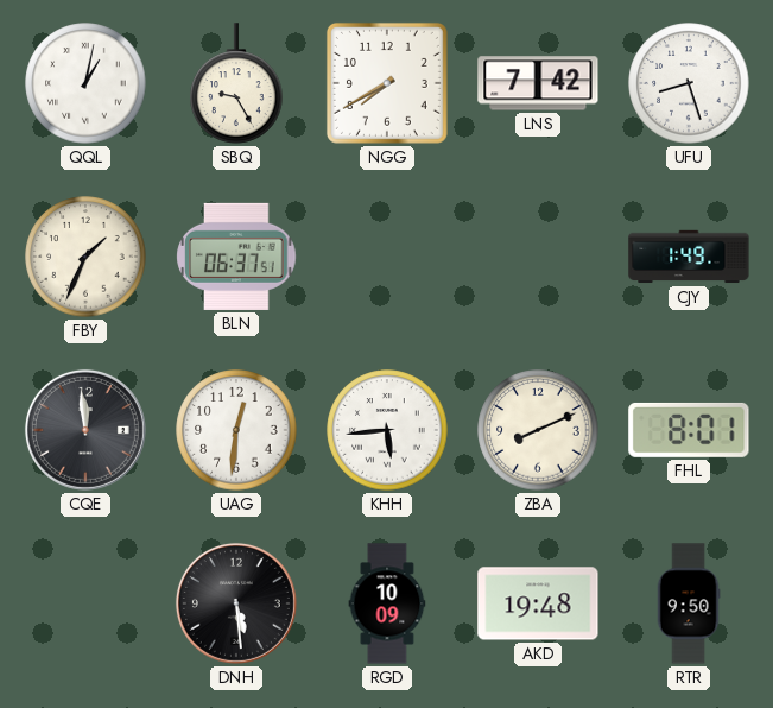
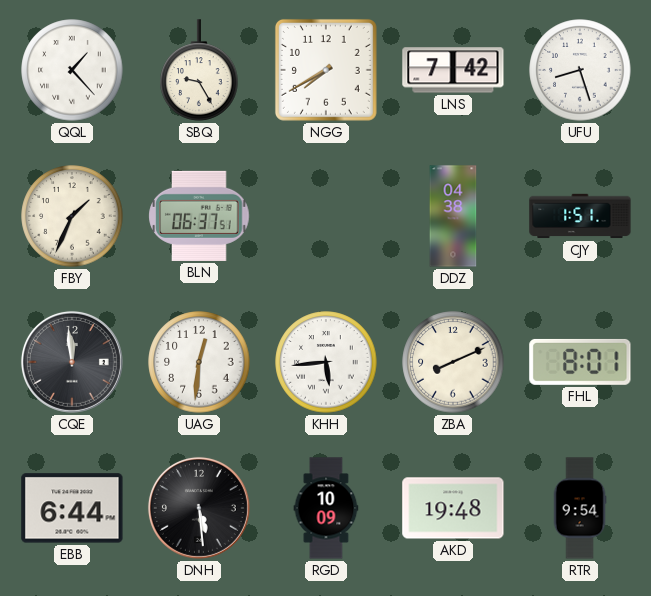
QQL: 1:02 -> 1:23
DDZ: none -> 04:38
CJY: 1:49 -> 1:51
EBB: none -> 6:44
RTR: 9:50 -> 9:54
